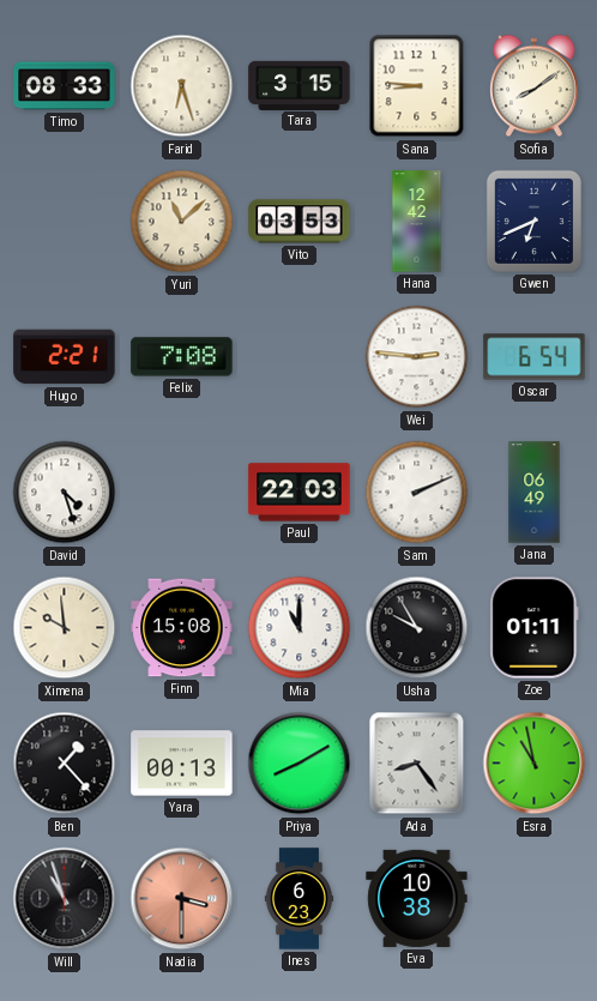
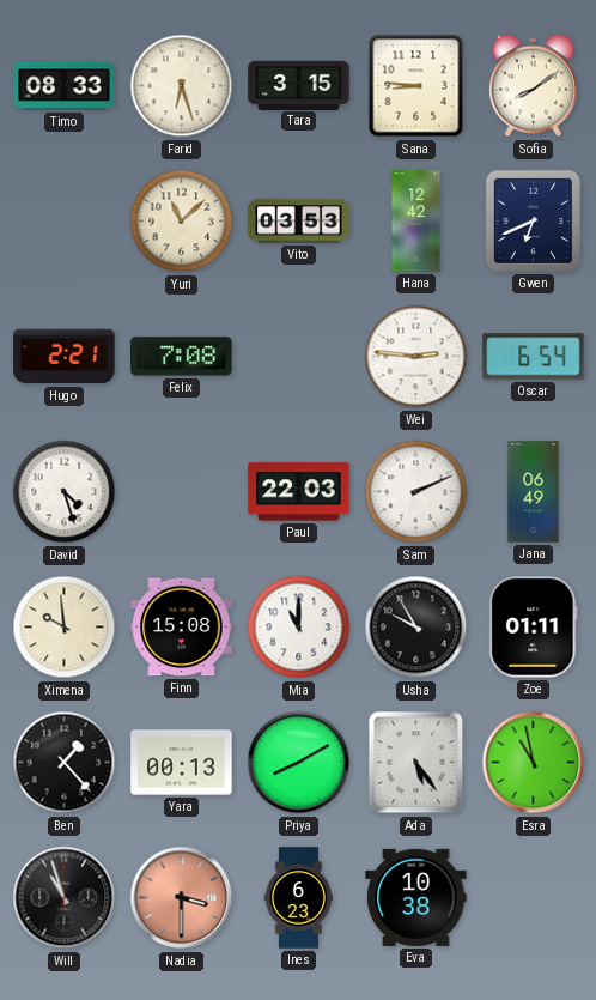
Ada: 8:24 -> 5:24
